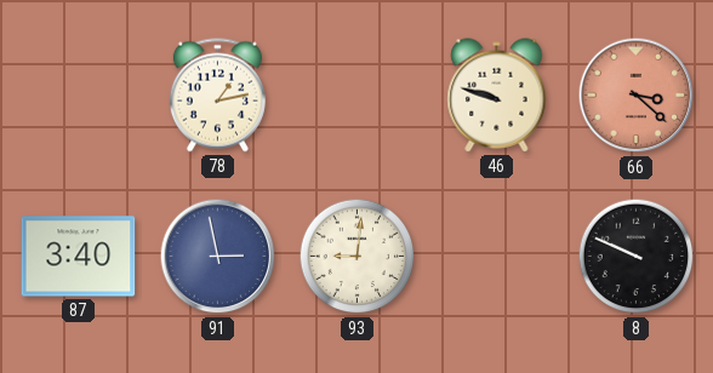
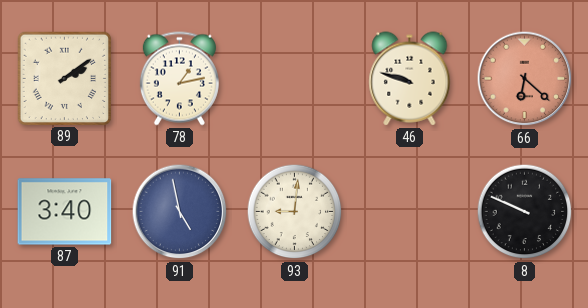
89: none -> 2:09
66: 3:22 -> 6:22
91: 2:58 -> 4:58
